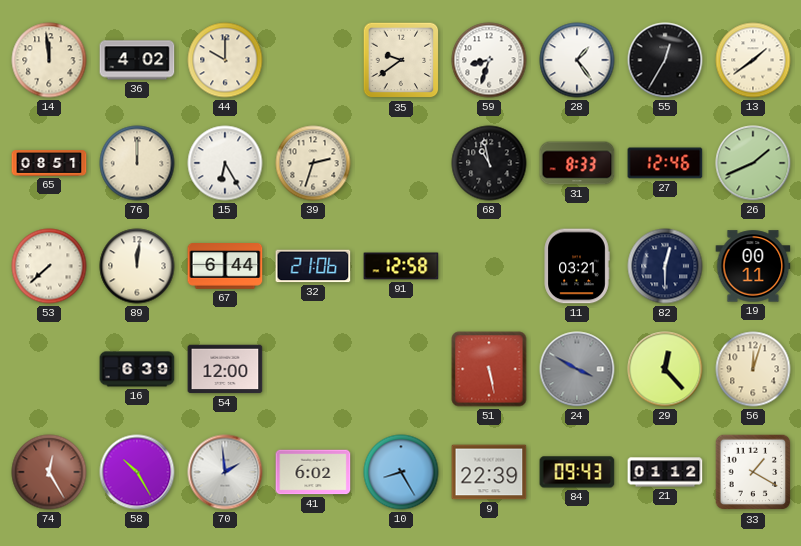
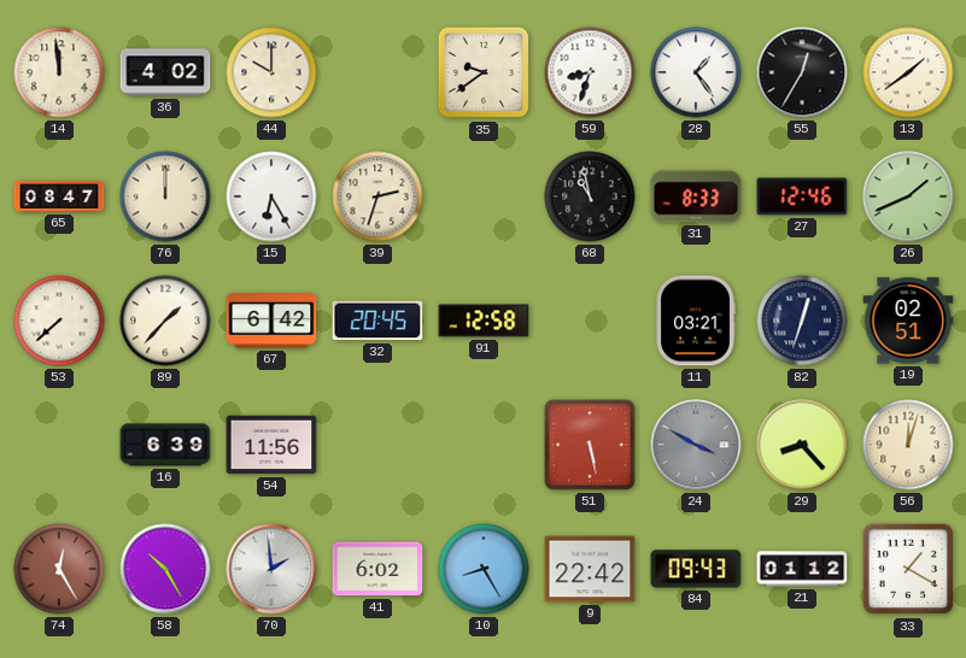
65: 08:51 -> 08:47
89: 12:01 -> 1:37
67: 6:44 -> 6:42
32: 21:06 -> 20:45
82: 12:30 -> 12:33
19: 00:11 -> 02:51
54: 12:00 -> 11:56
29: 12:23 -> 8:23
9: 22:39 -> 22:42
